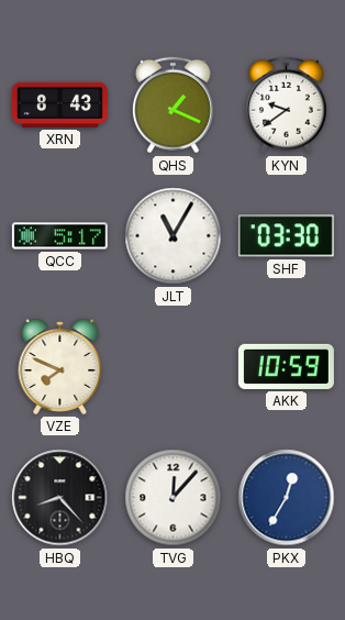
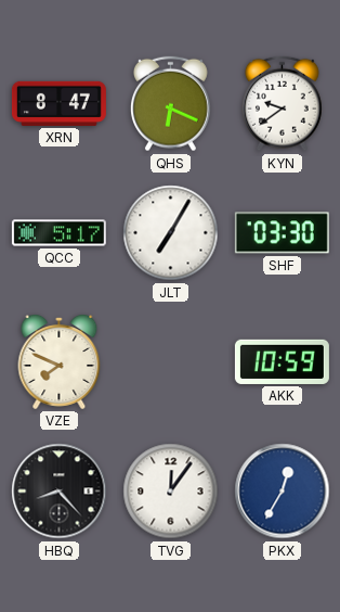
XRN: 8:43 -> 8:47
QHS: 1:19 -> 6:19
JLT: 11:05 -> 7:05
TVG: 12:07 -> 12:06
